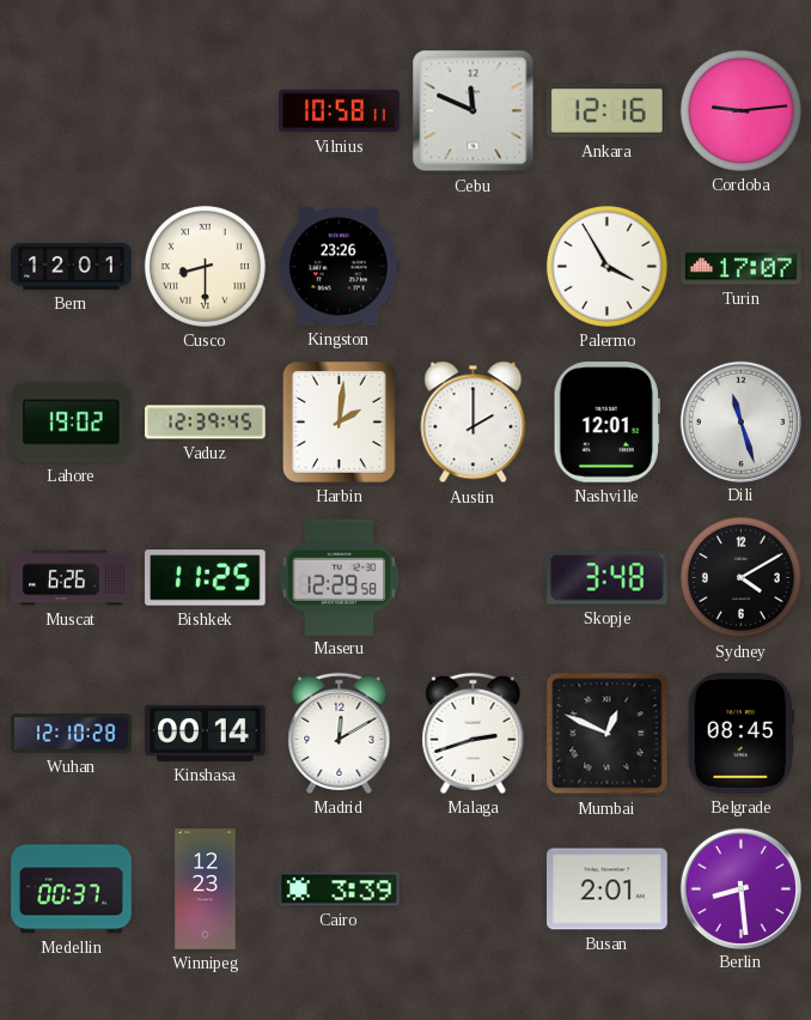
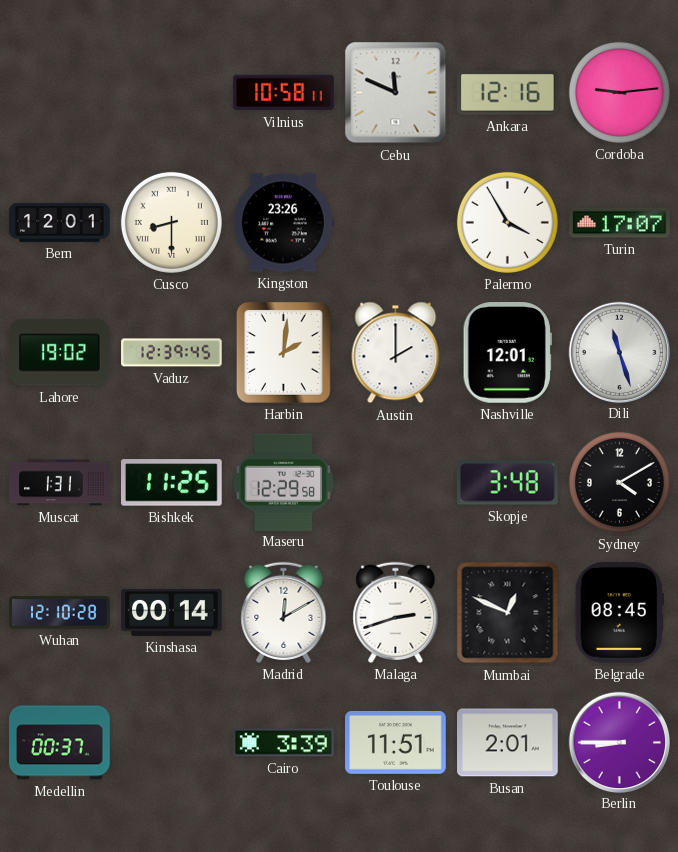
Muscat: 6:26 -> 1:31
Winnipeg: 12:23 -> none
Toulouse: none -> 11:51
Berlin: 8:29 -> 8:45
